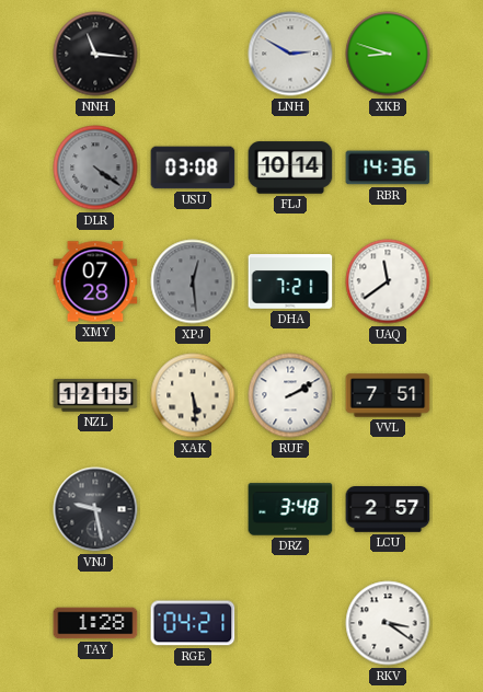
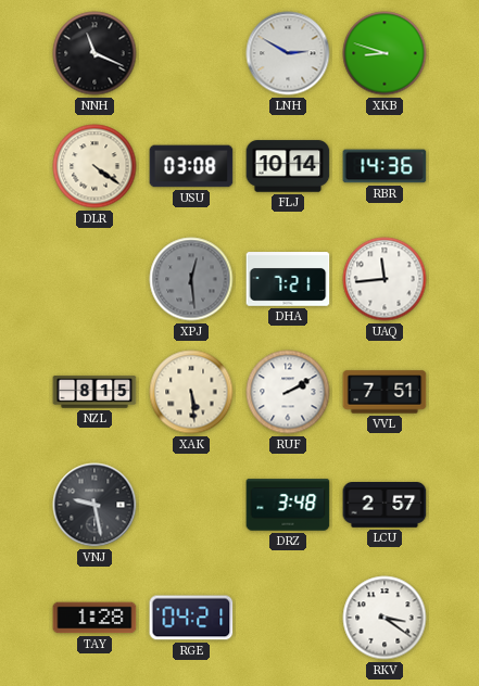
NNH: 11:16 -> 11:19
DLR dial: grey -> cream
XMY: 07:28 -> none
UAQ: 11:39 -> 11:44
NZL: 12:15 -> 8:15
